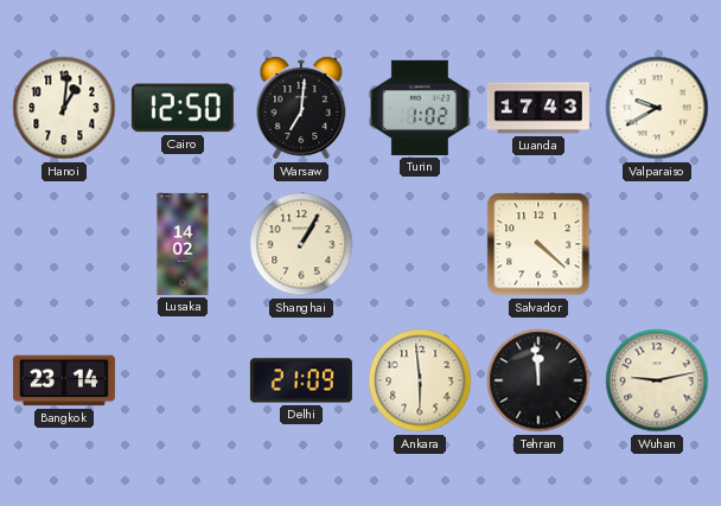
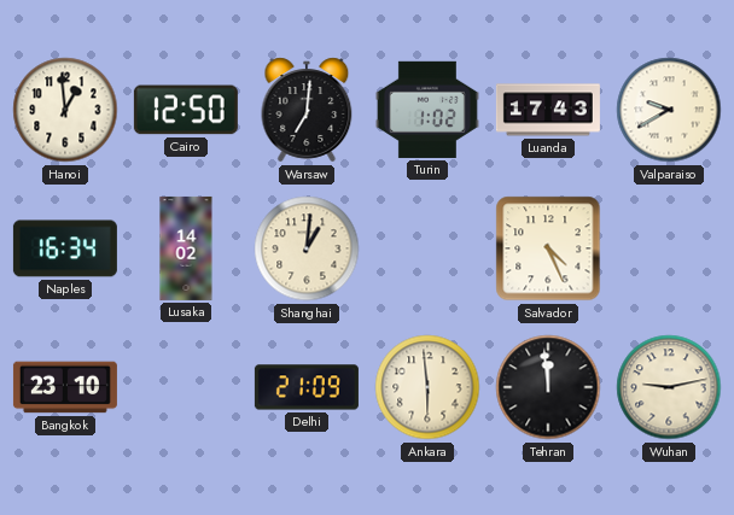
Hanoi: 1:01 -> 12:59
Naples: none -> 16:34
Shanghai: 1:05 -> 1:01
Salvador: 4:22 -> 4:26
Bangkok: 23:14 -> 23:10
